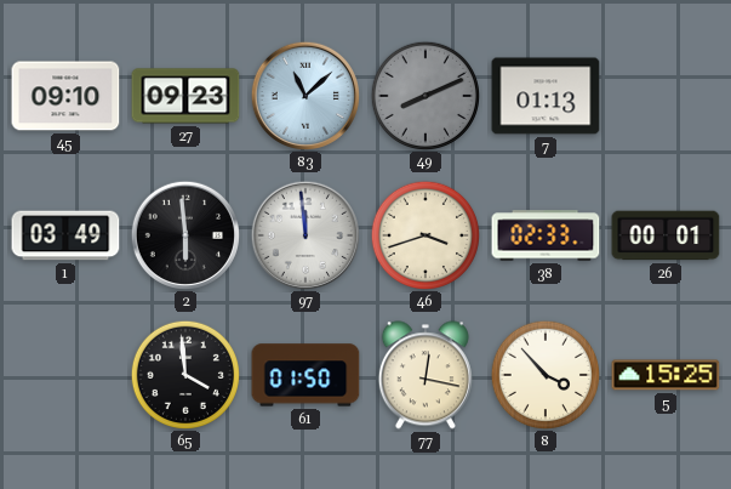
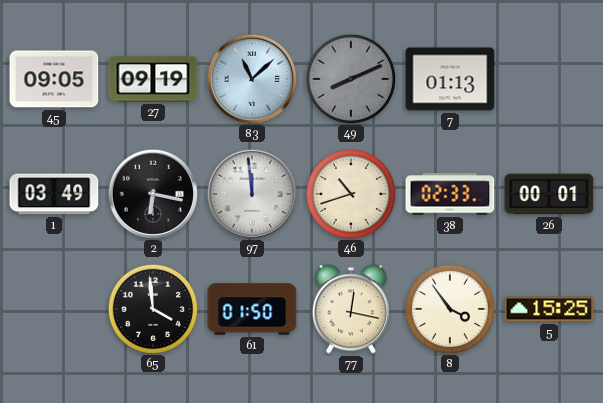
45: 09:10 -> 09:05
27: 09:23 -> 09:19
2: 5:59 -> 6:17
46: 3:42 -> 10:42
8: 3:53 -> 3:54
